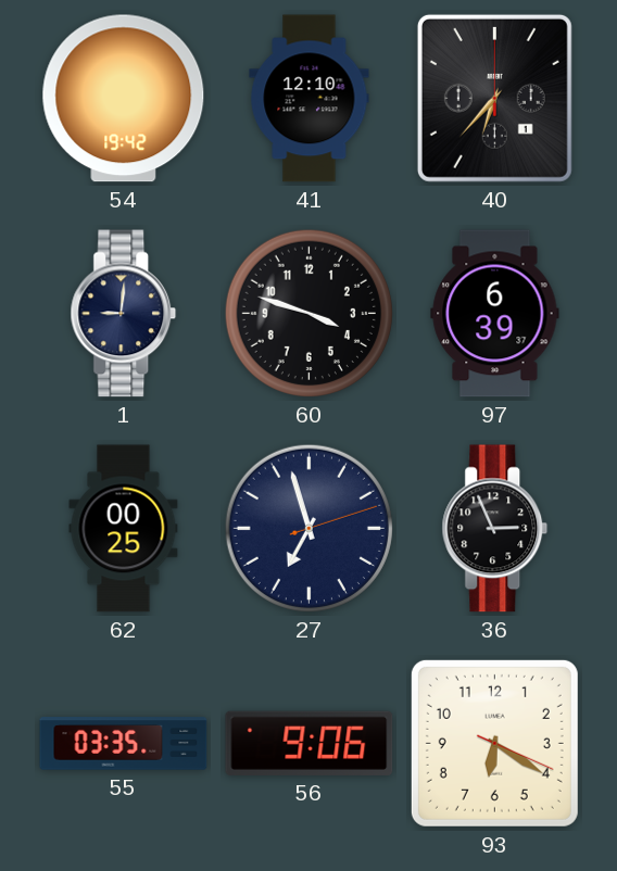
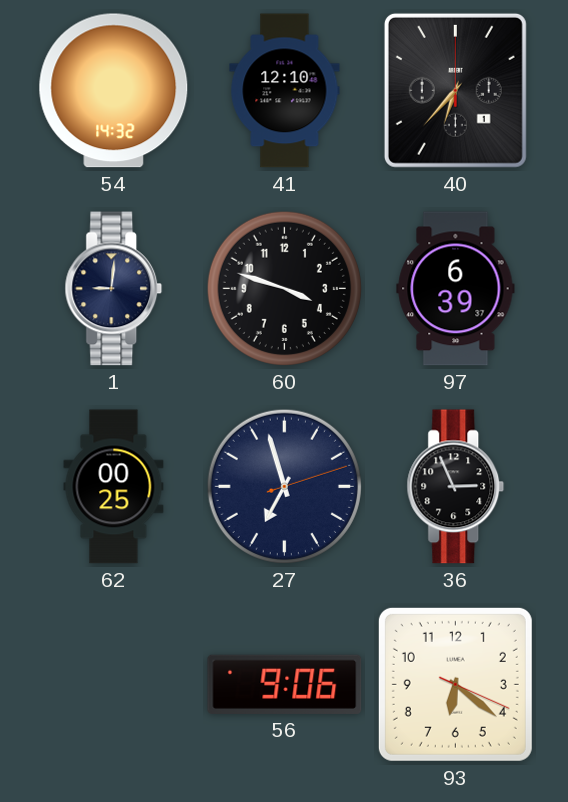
54: 19:42 -> 14:32
55: 03:35 -> none
93: 6:20 -> 6:21
